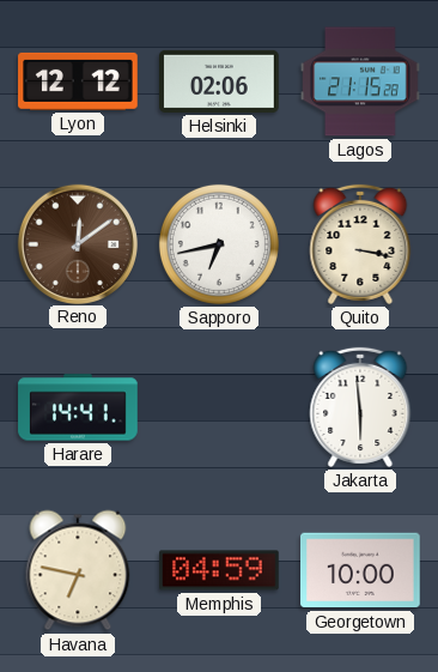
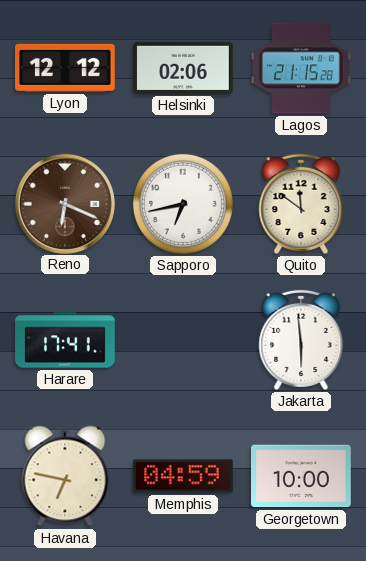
Reno: 12:09 -> 6:19
Quito: 3:17 -> 11:51
Harare: 14:41 -> 17:41
